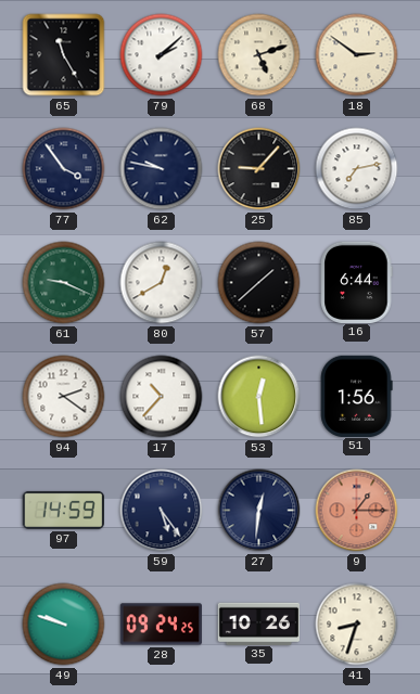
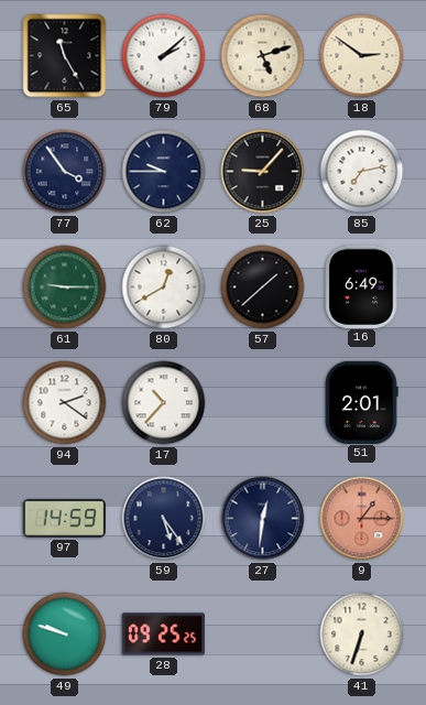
62: 9:47 -> 9:45
61: 9:19 -> 9:15
16: 6:44 -> 6:49
53: 12:29 -> none
51: 1:56 -> 2:01
28: 09:24 -> 09:25
35: 10:26 -> none
41: 8:33 -> 6:33
